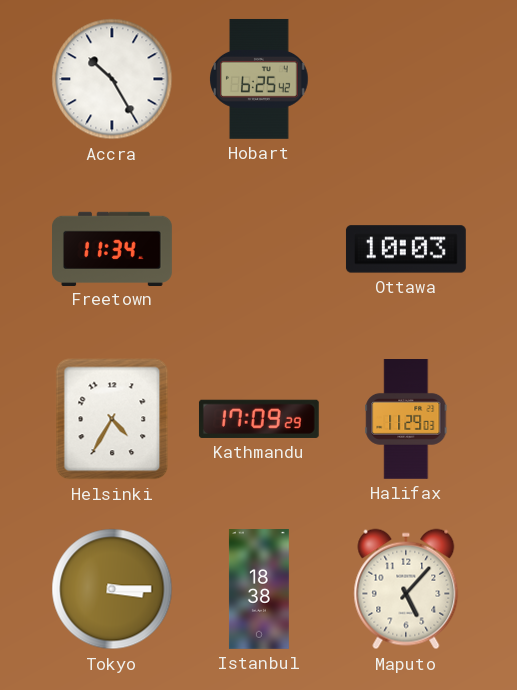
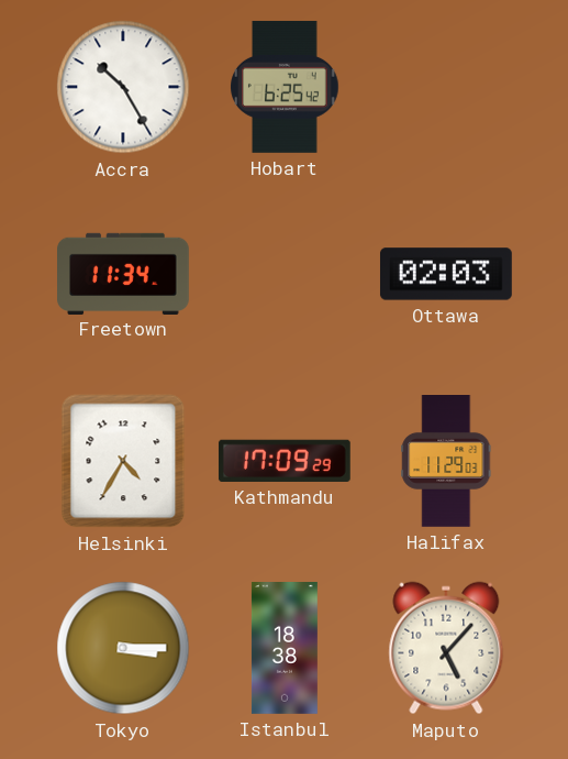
Ottawa: 10:03 -> 02:03
